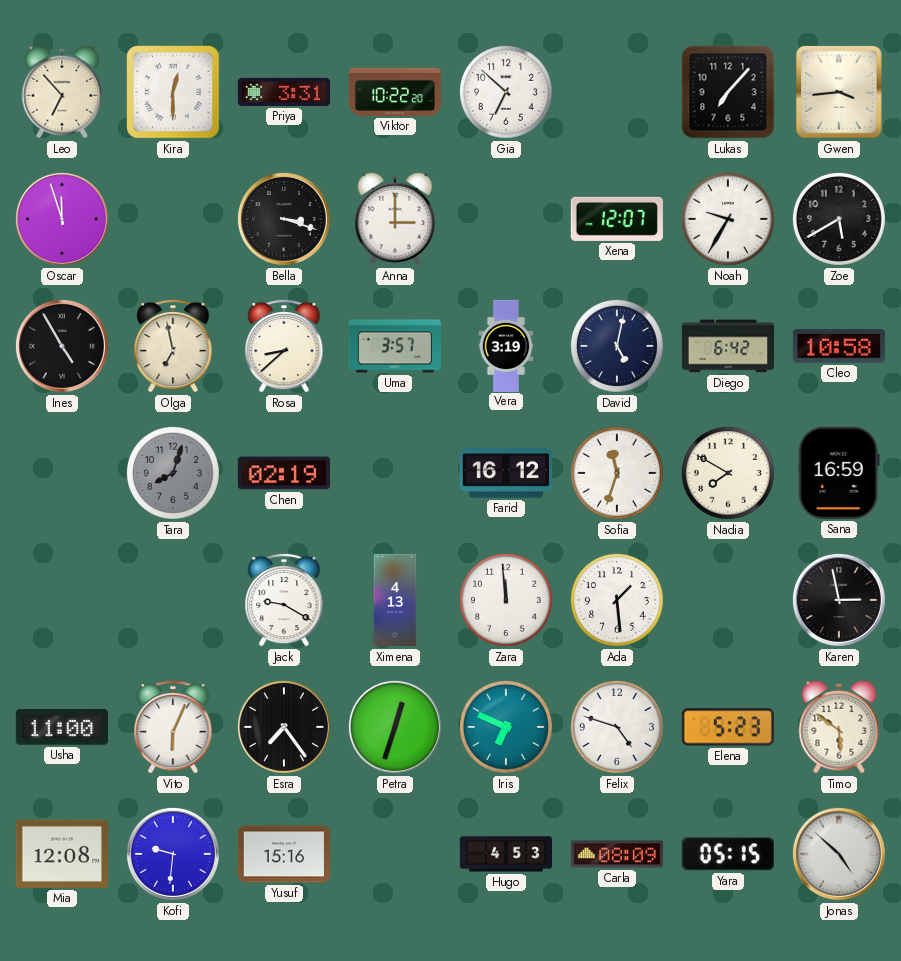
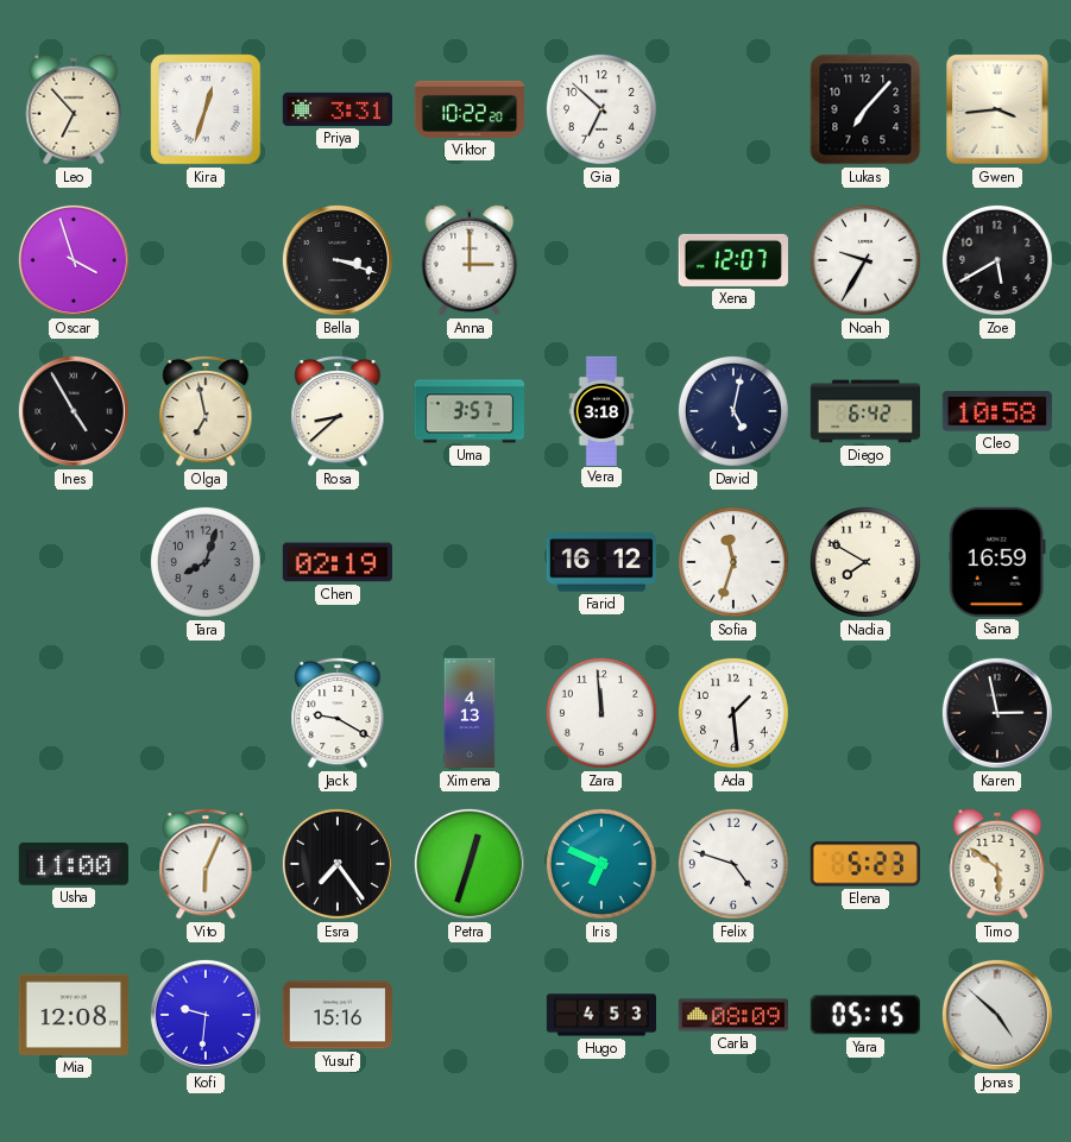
Kira: 12:30 -> 12:33
Oscar: 11:57 -> 3:57
Vera: 3:19 -> 3:18
